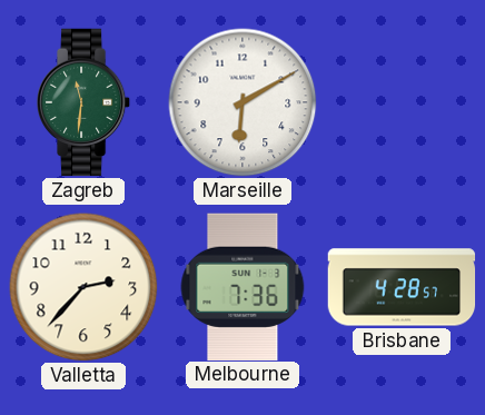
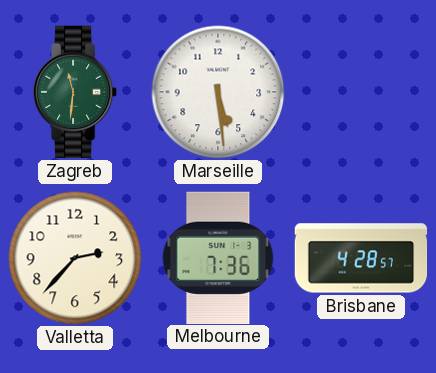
Marseille: 6:10 -> 5:29
